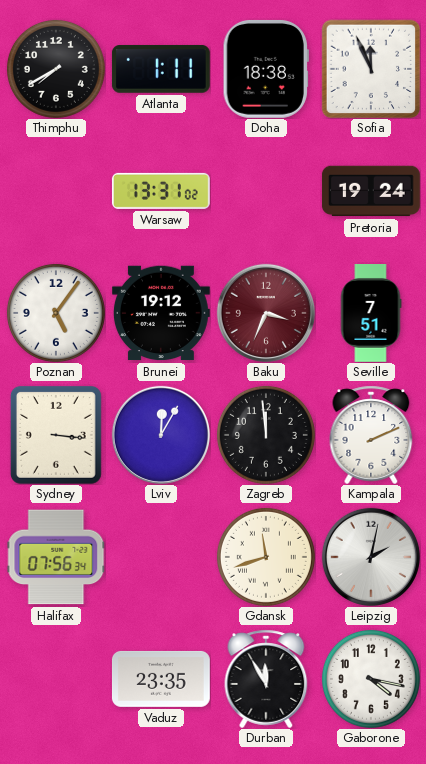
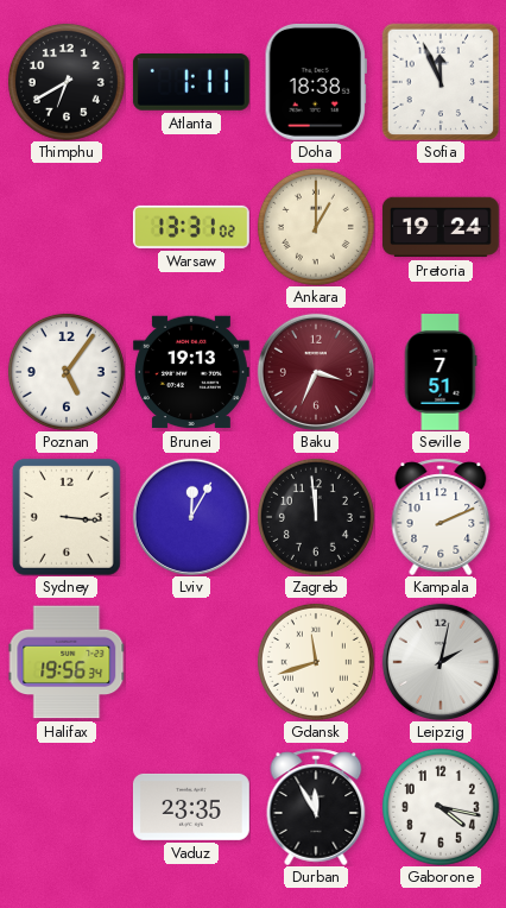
Thimphu: 7:40 -> 6:40
Ankara: none -> 1:00
Brunei: 19:12 -> 19:13
Halifax: 07:56 -> 19:56
